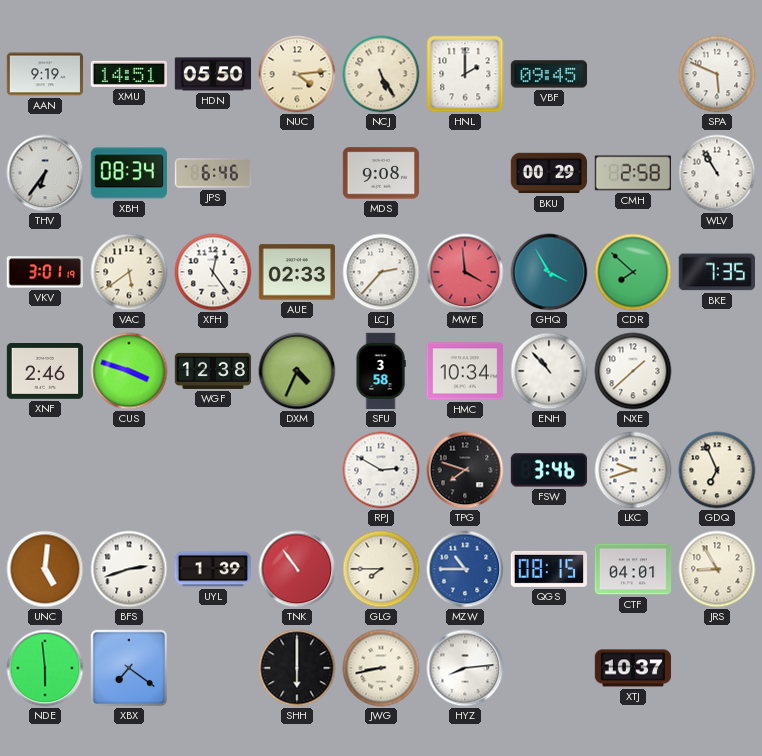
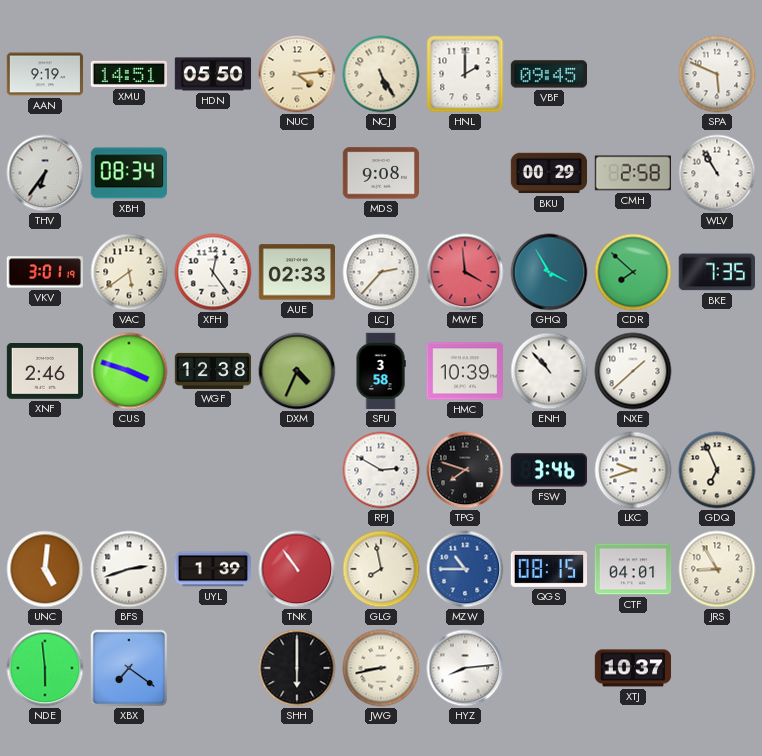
JPS: 6:46 -> none
HMC: 10:34 -> 10:39
GLG: 7:45 -> 7:58
